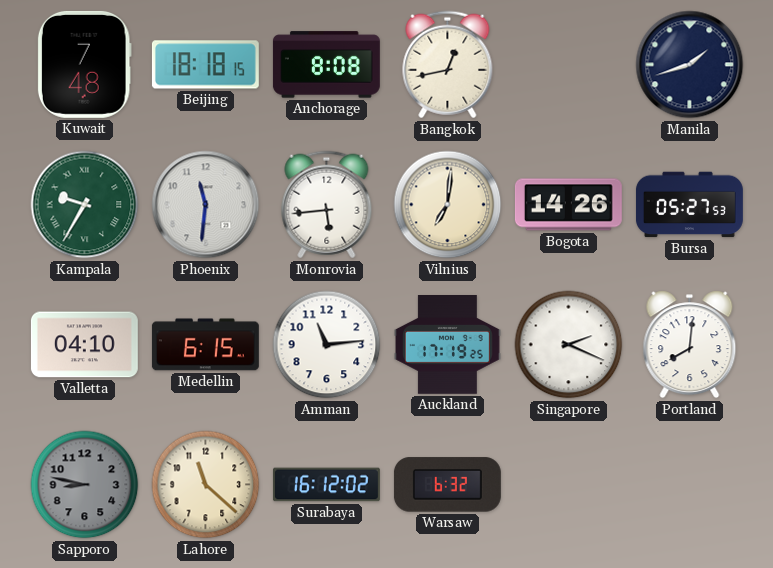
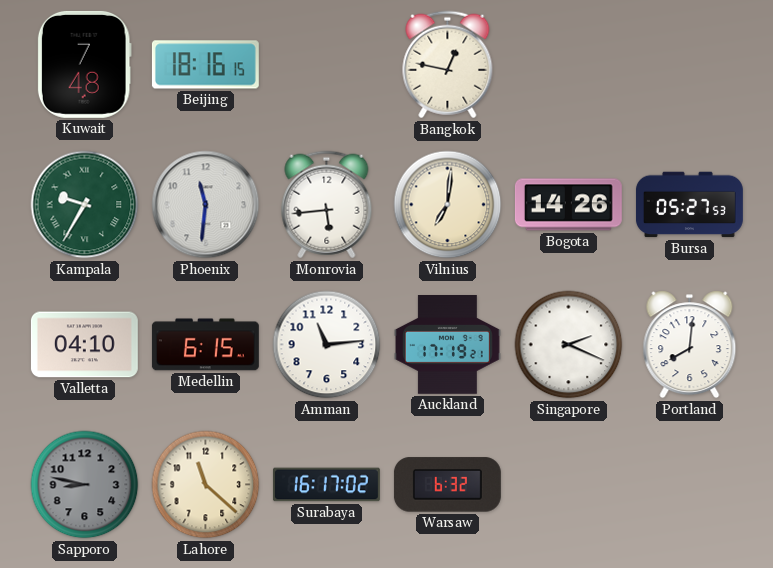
Beijing: 18:18 -> 18:16
Anchorage: 8:08 -> none
Bangkok: 12:43 -> 12:47
Manila: 1:42 -> none
Auckland: 17:19:25 -> 17:19:21
Surabaya: 16:12 -> 16:17
